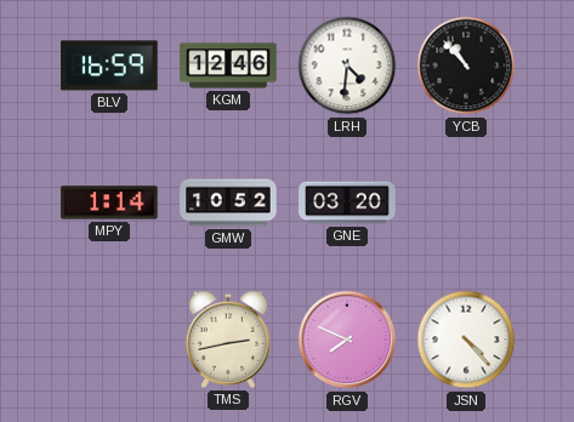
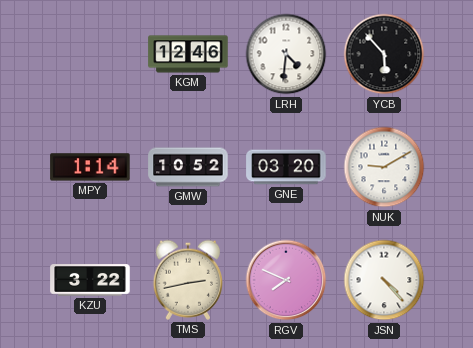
BLV: 16:59 -> none
YCB: 10:53 -> 5:53
NUK: none -> 9:10
KZU: none -> 3:22
